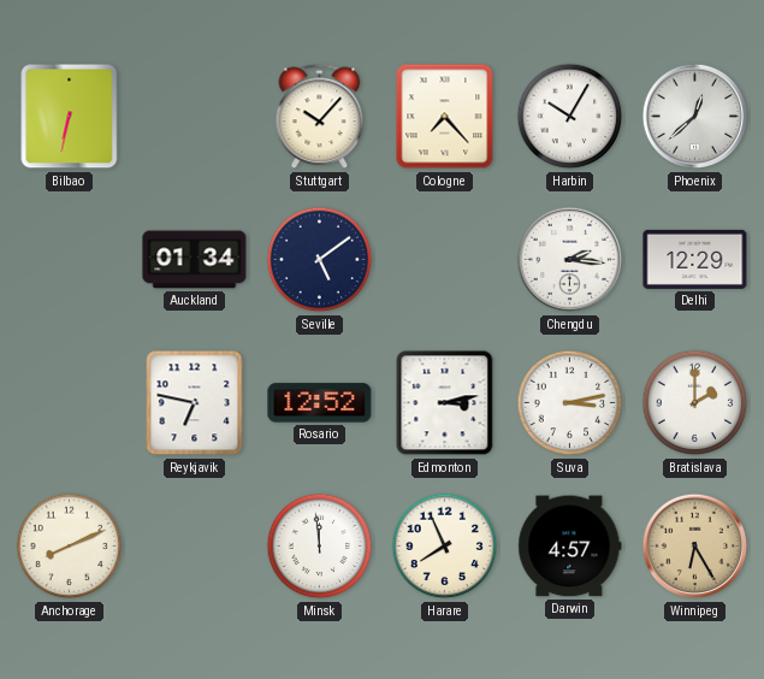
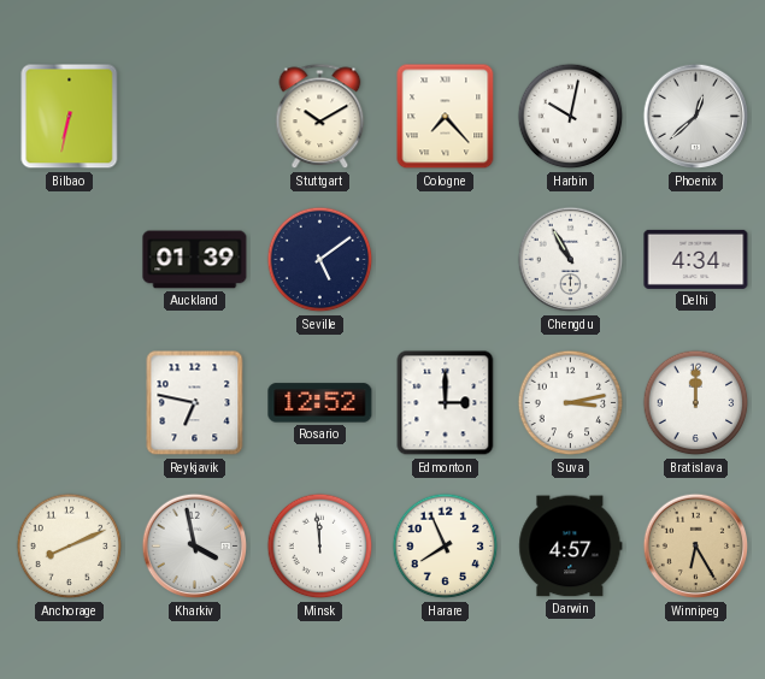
Stuttgart: 10:07 -> 10:10
Harbin: 10:05 -> 10:02
Auckland: 01:34 -> 01:39
Chengdu: 2:16 -> 10:55
Delhi: 12:29 -> 4:34
Edmonton: 3:13 -> 3:00
Bratislava: 2:00 -> 12:00
Kharkiv: none -> 3:58
